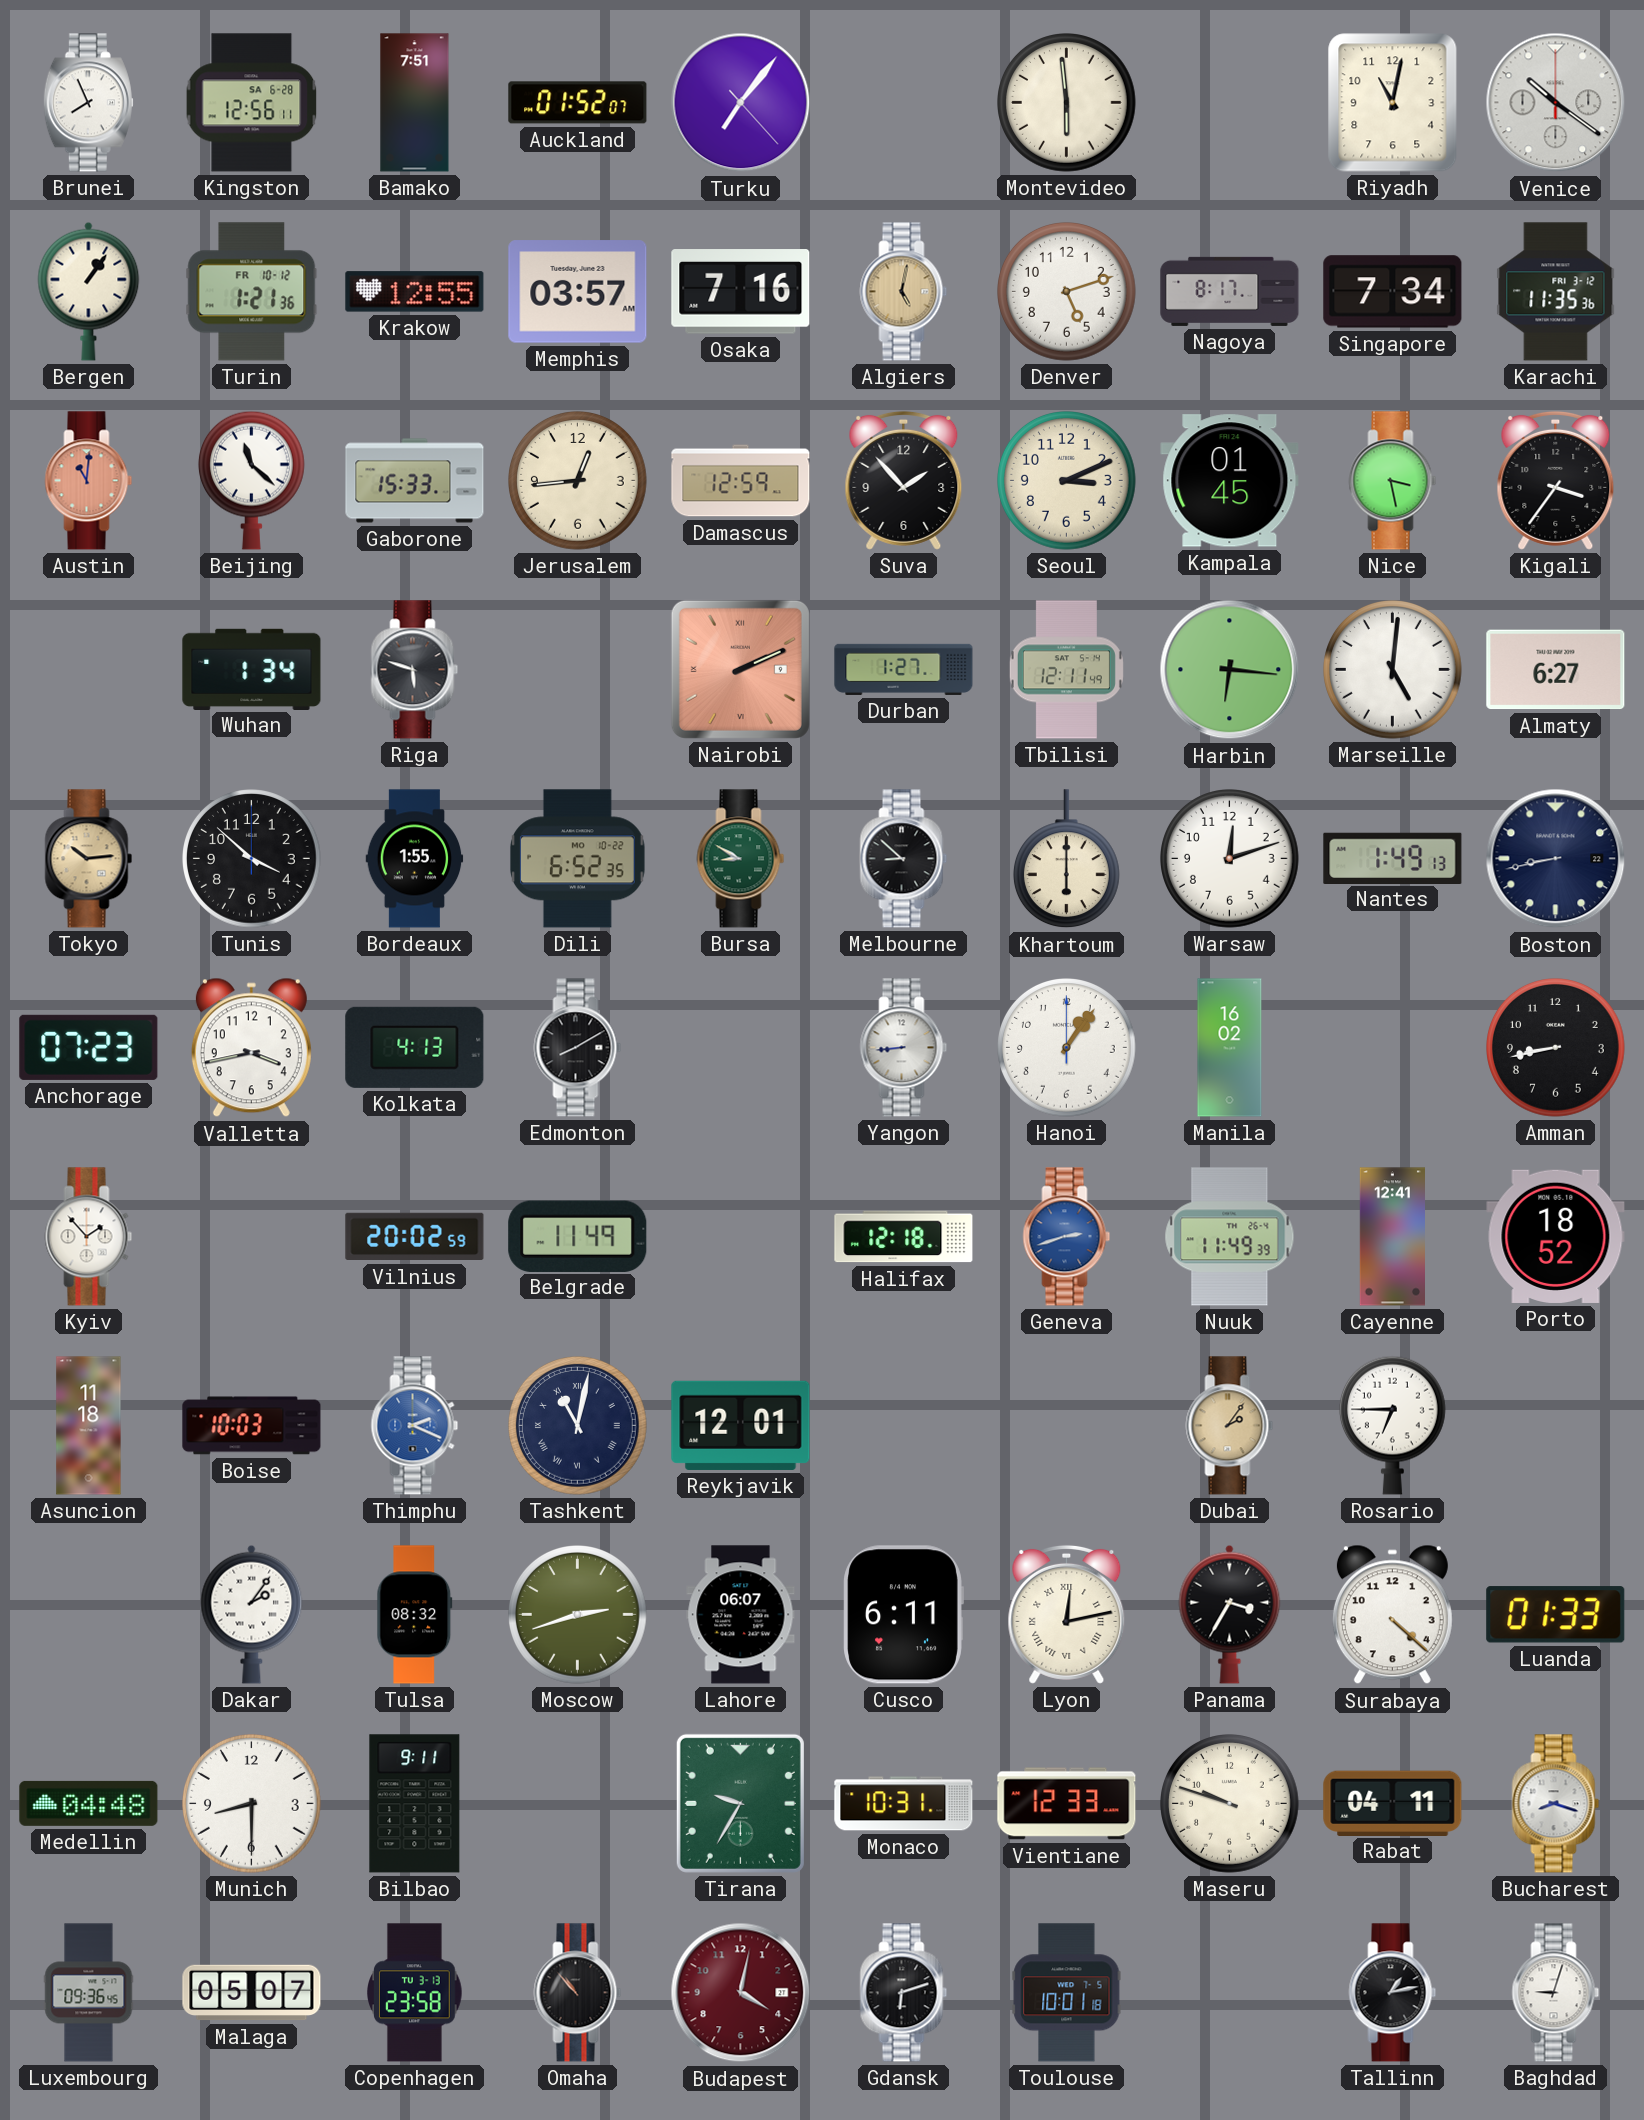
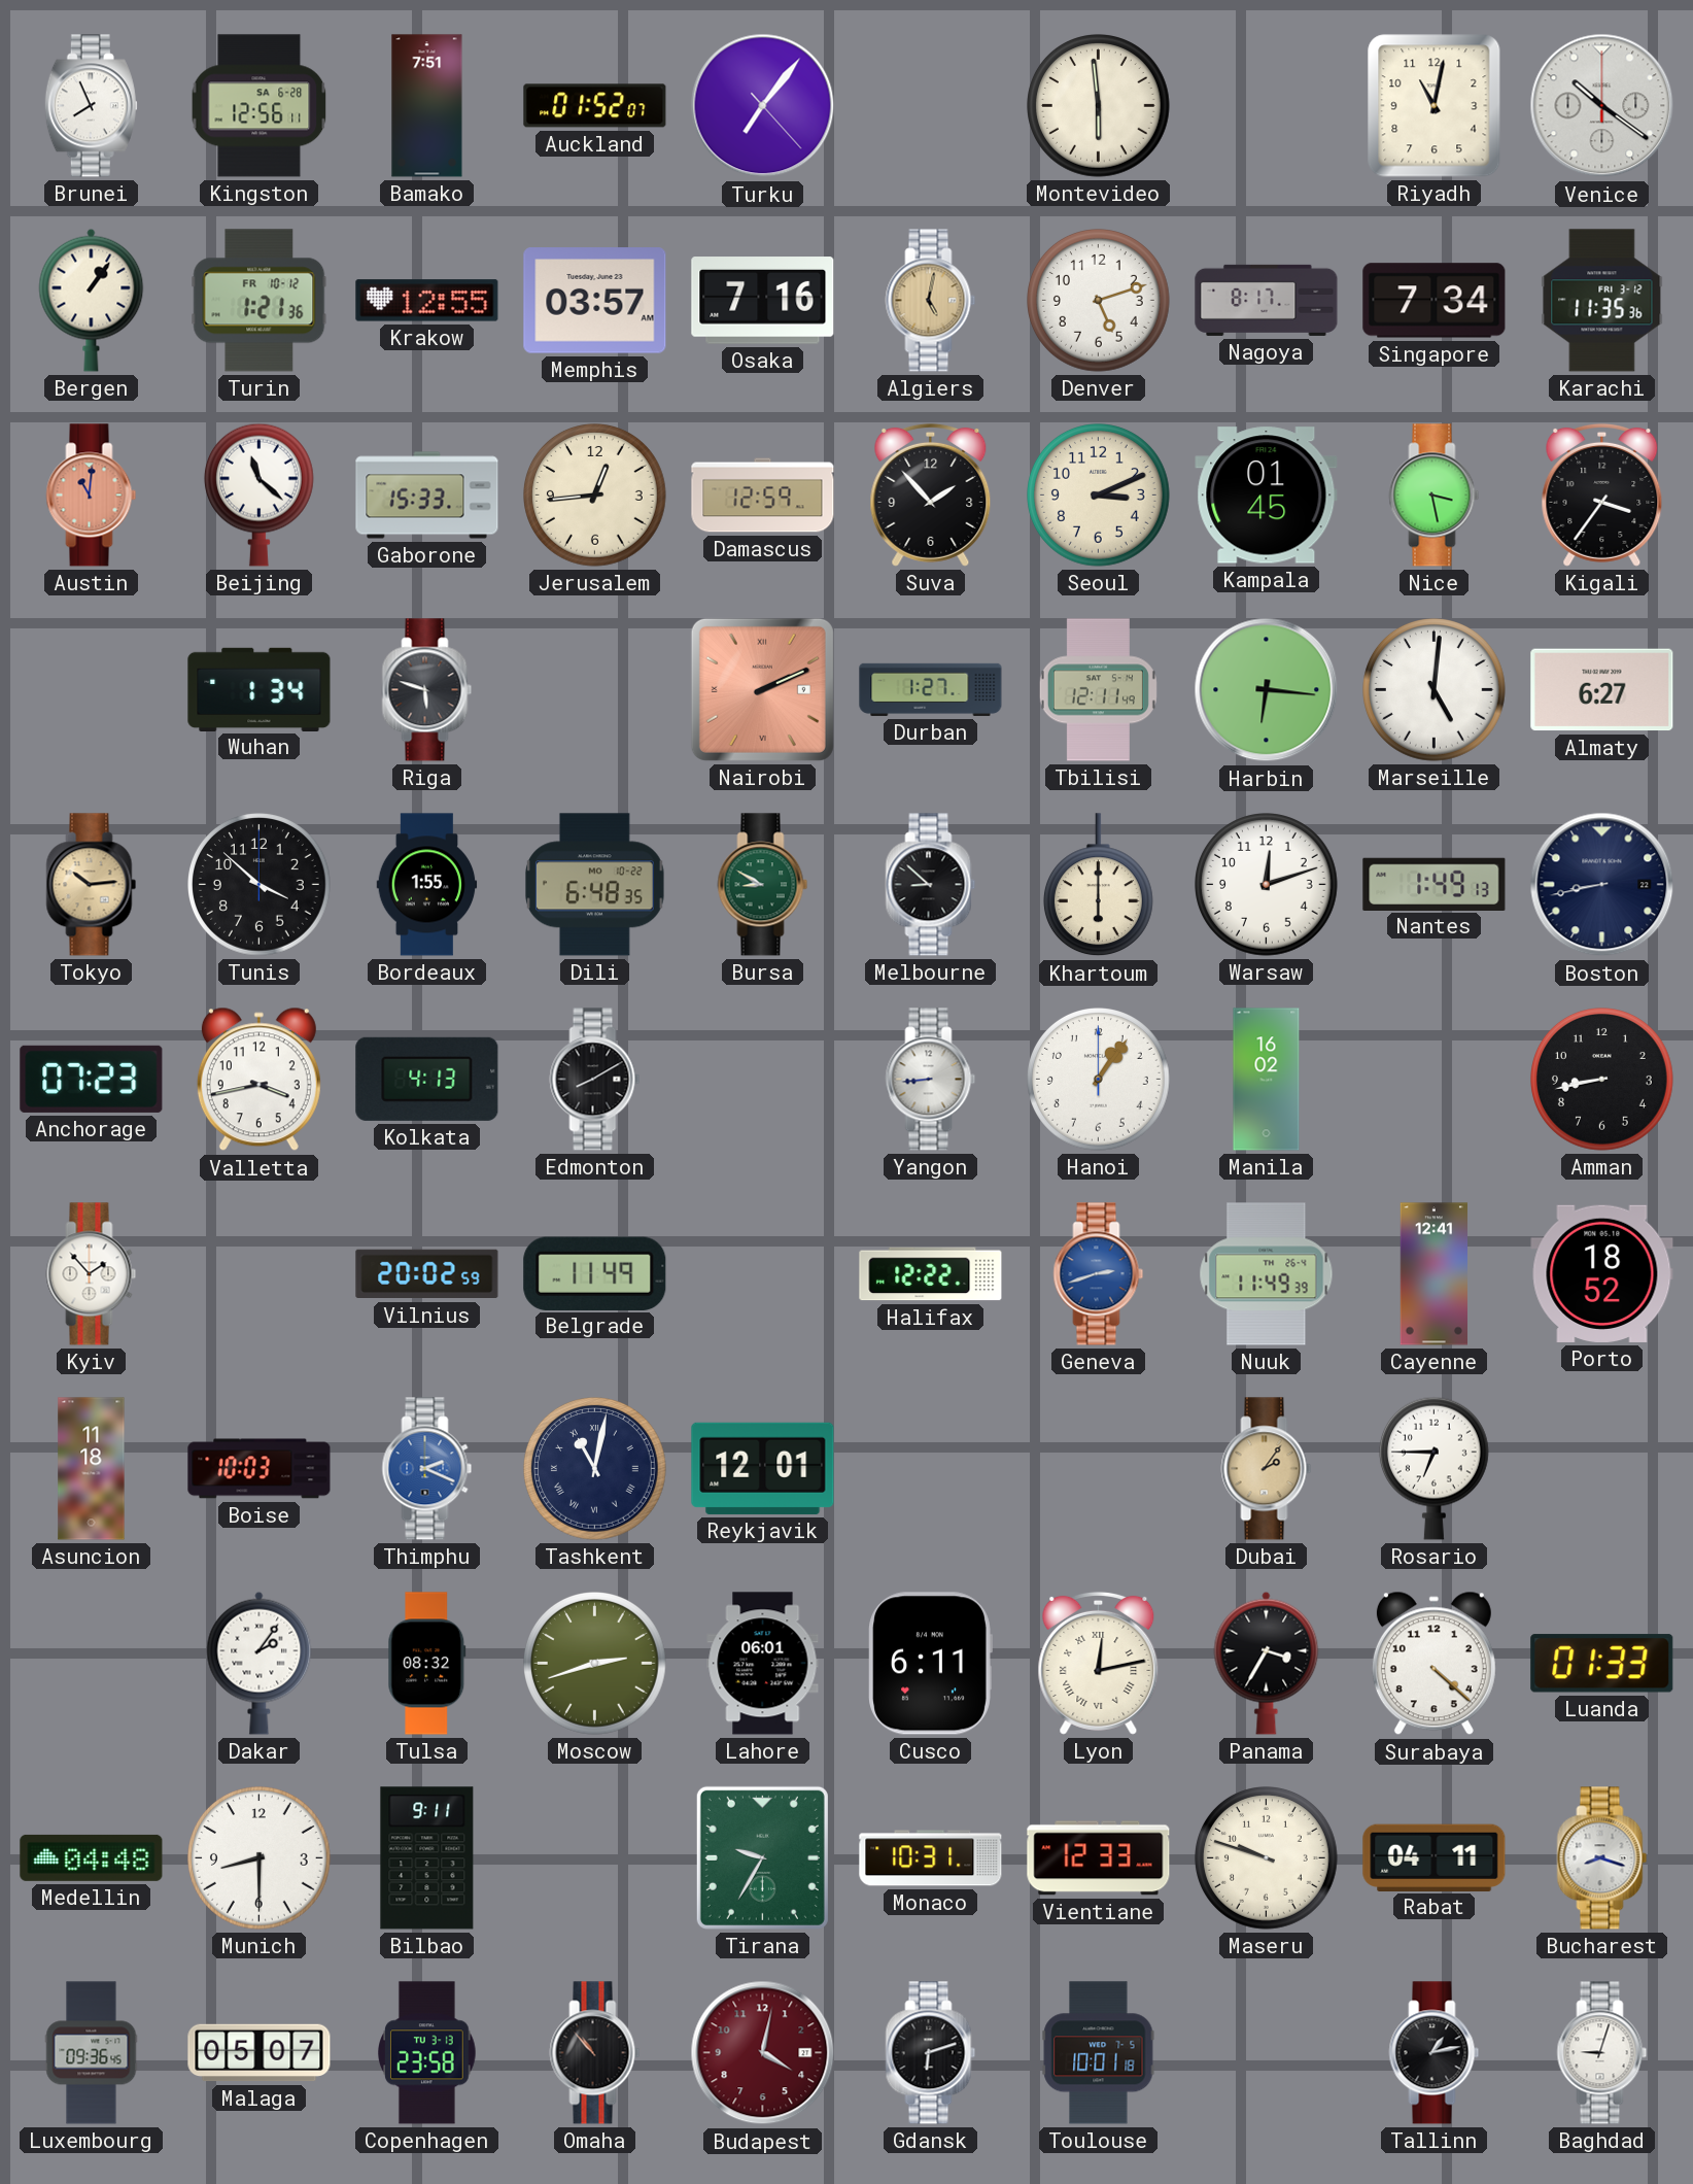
Dili: 6:52 -> 6:48
Halifax: 12:18 -> 12:22
Lahore: 06:07 -> 06:01
